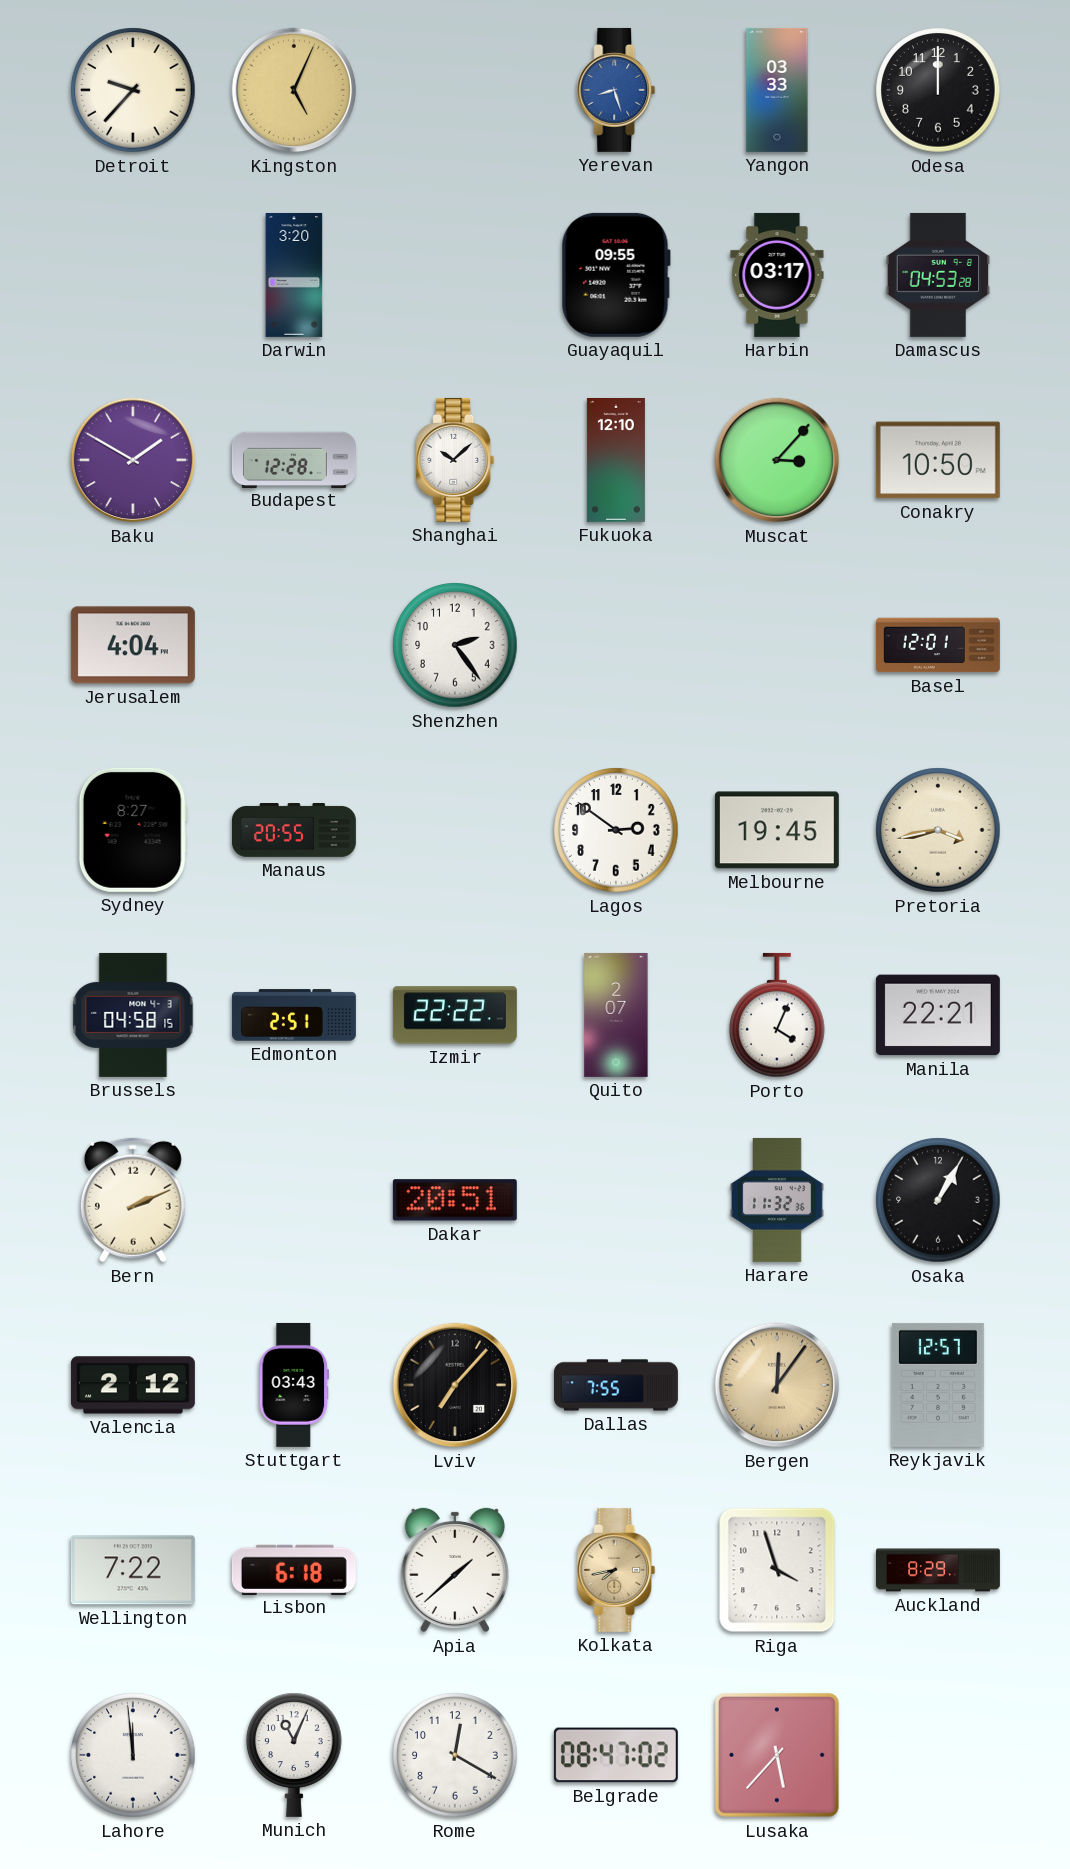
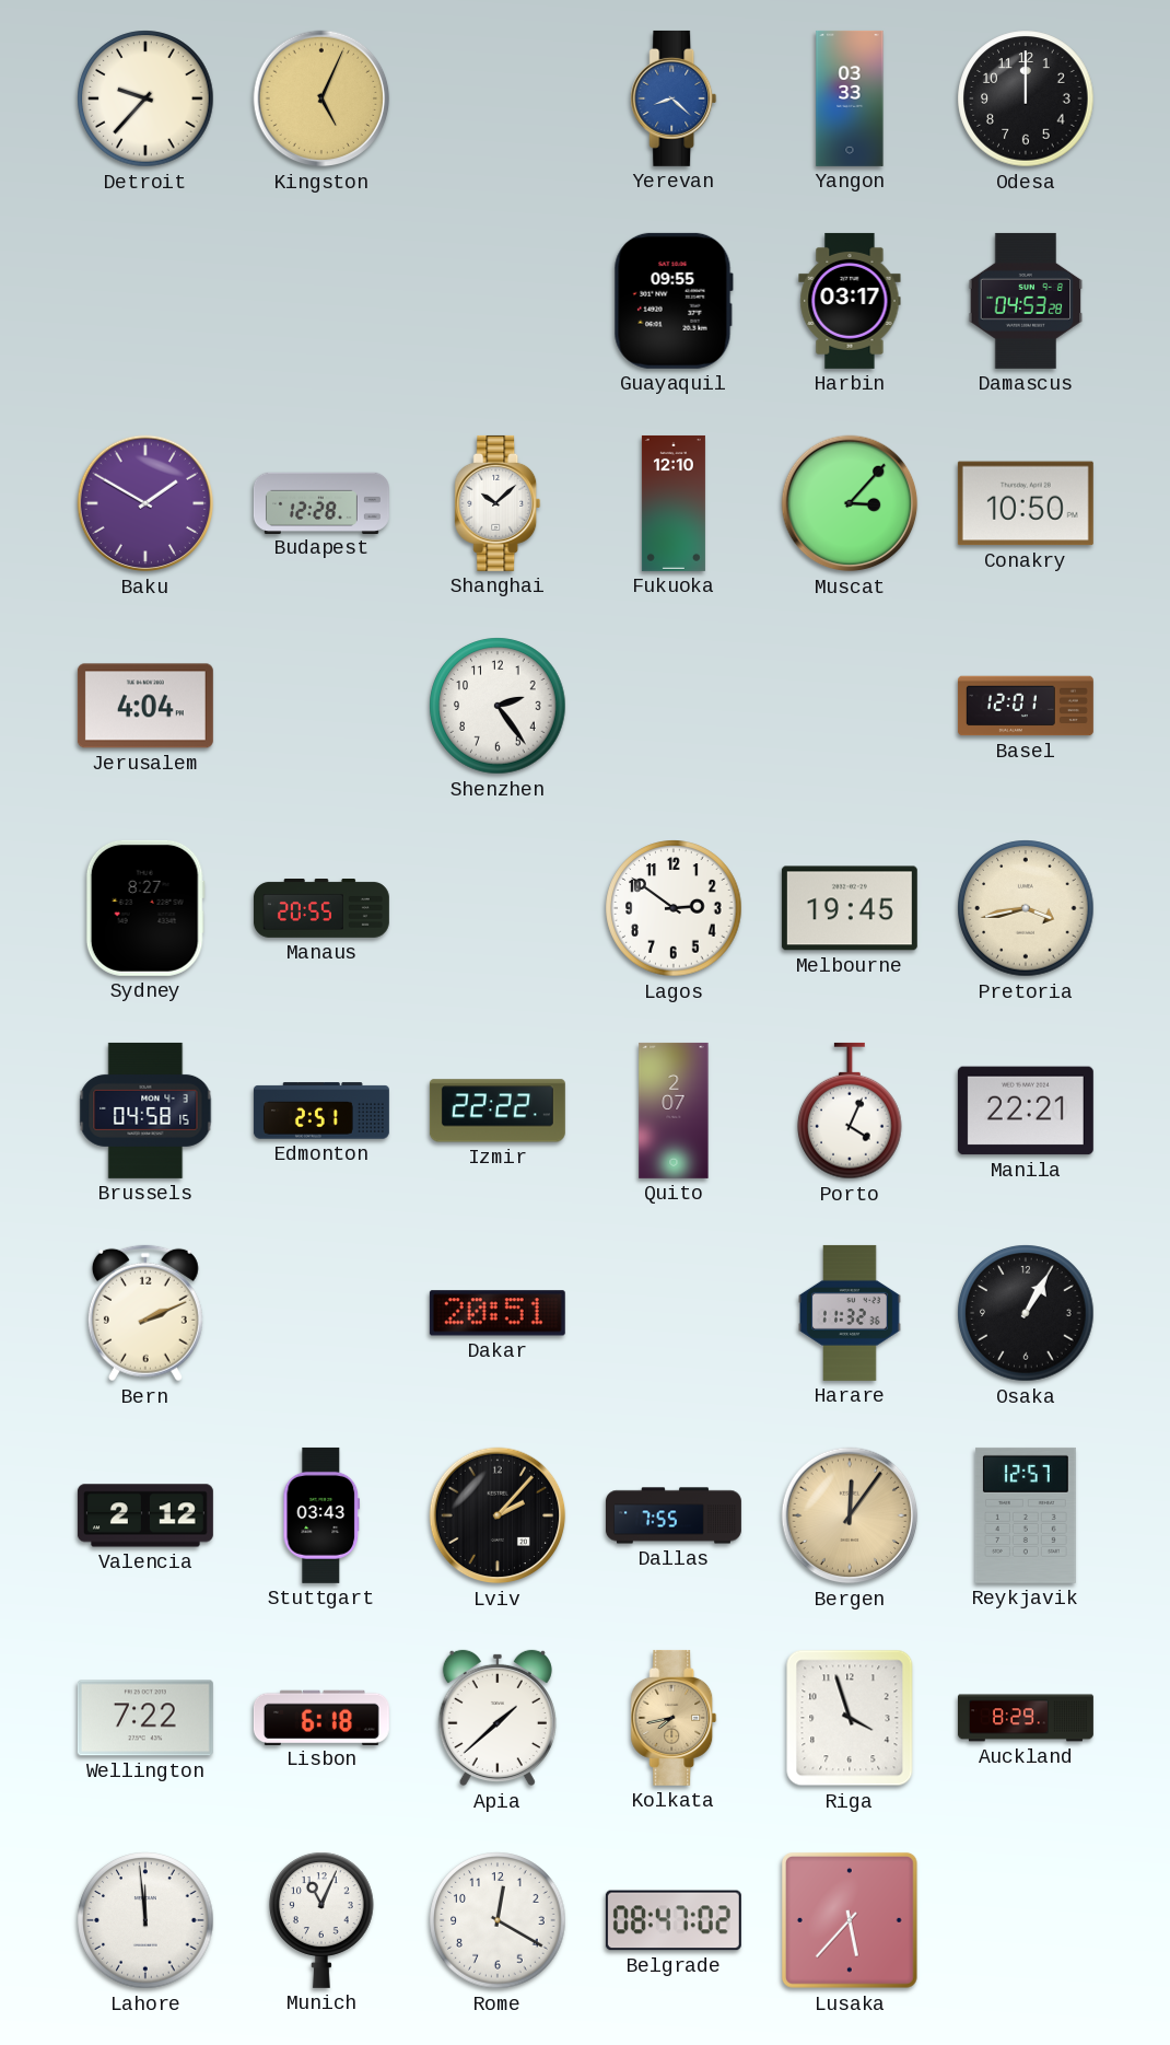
Yerevan: 8:27 -> 8:22
Darwin: 3:20 -> none
Lviv: 7:07 -> 2:07
